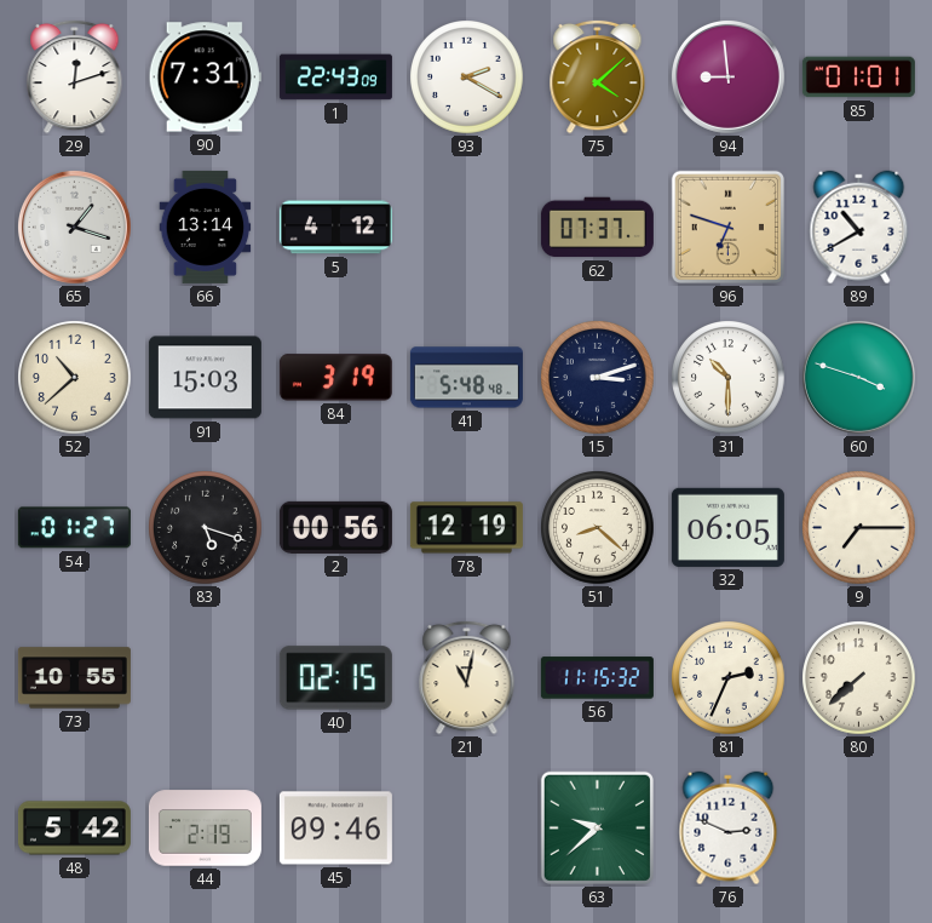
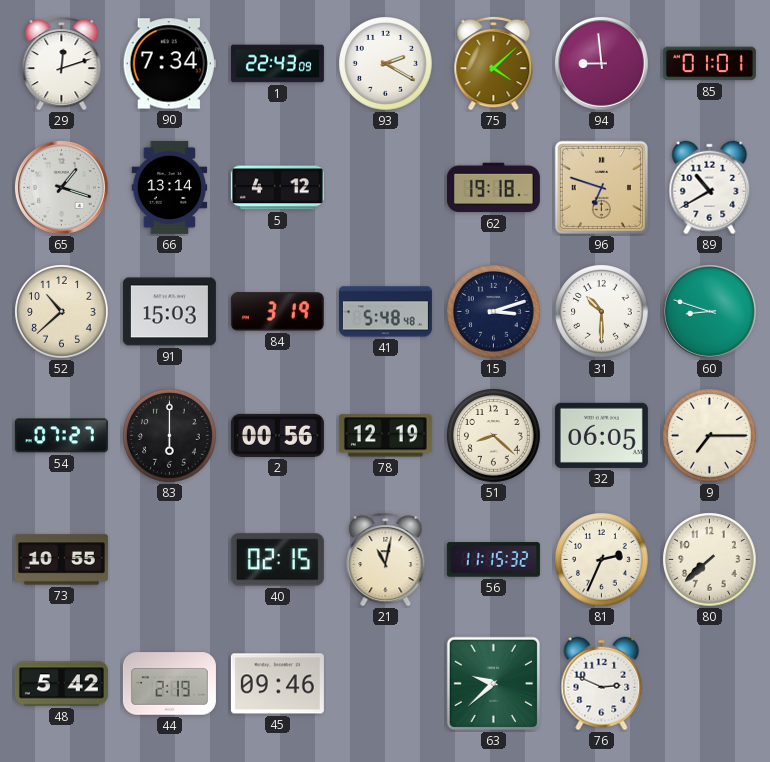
90: 7:31 -> 7:34
62: 07:37 -> 19:18
60: 3:48 -> 8:48
54: 01:27 -> 07:27
83: 5:18 -> 6:00
